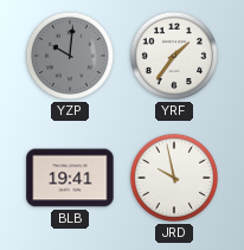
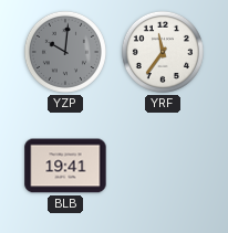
YRF: 1:36 -> 11:36
JRD: 9:58 -> none
